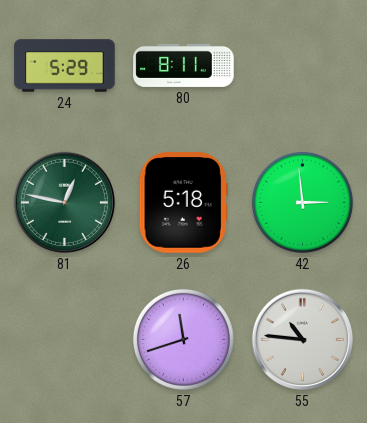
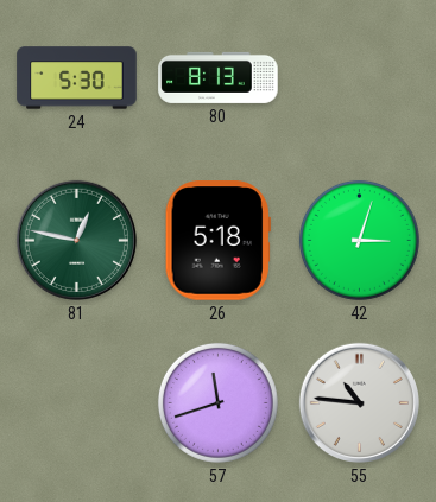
24: 5:29 -> 5:30
80: 8:11 -> 8:13
42: 2:59 -> 3:03
